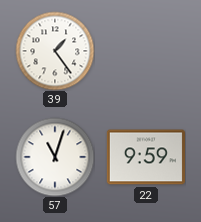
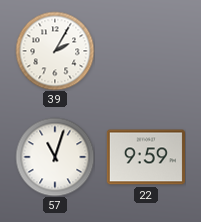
39: 1:24 -> 2:05
